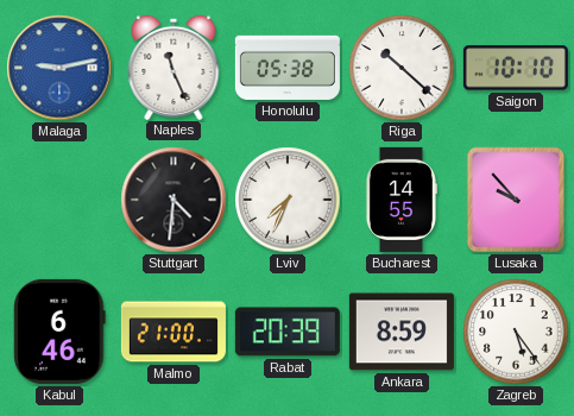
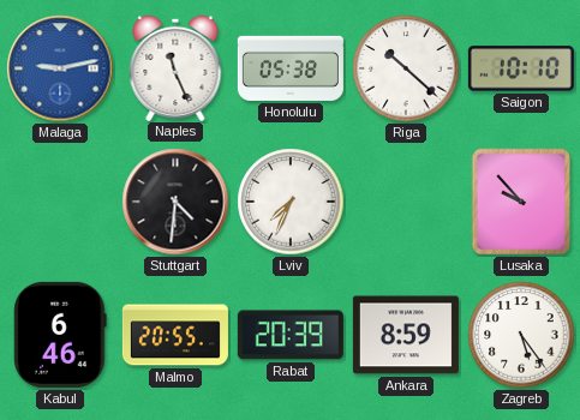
Bucharest: 14:55 -> none
Malmo: 21:00 -> 20:55
